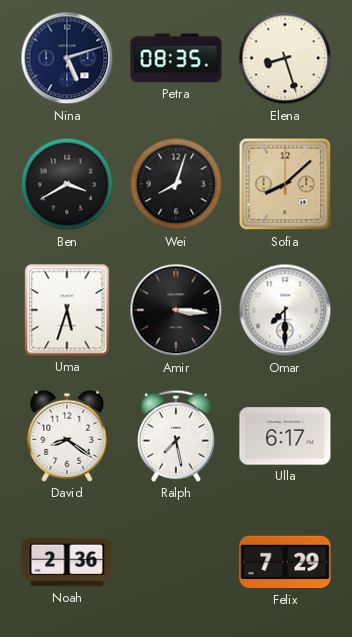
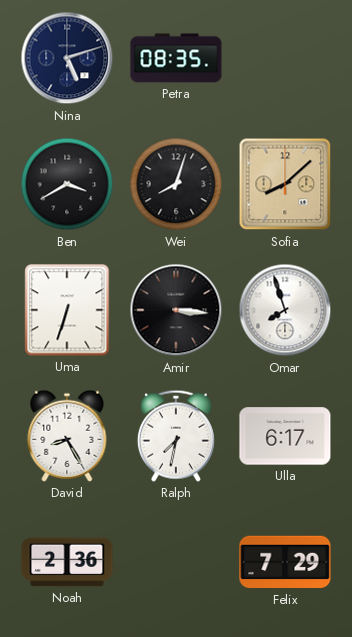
Elena: 8:27 -> none
Uma: 5:33 -> 6:33
Omar: 7:30 -> 7:57
David: 8:21 -> 8:25
Ralph: 7:28 -> 7:32
